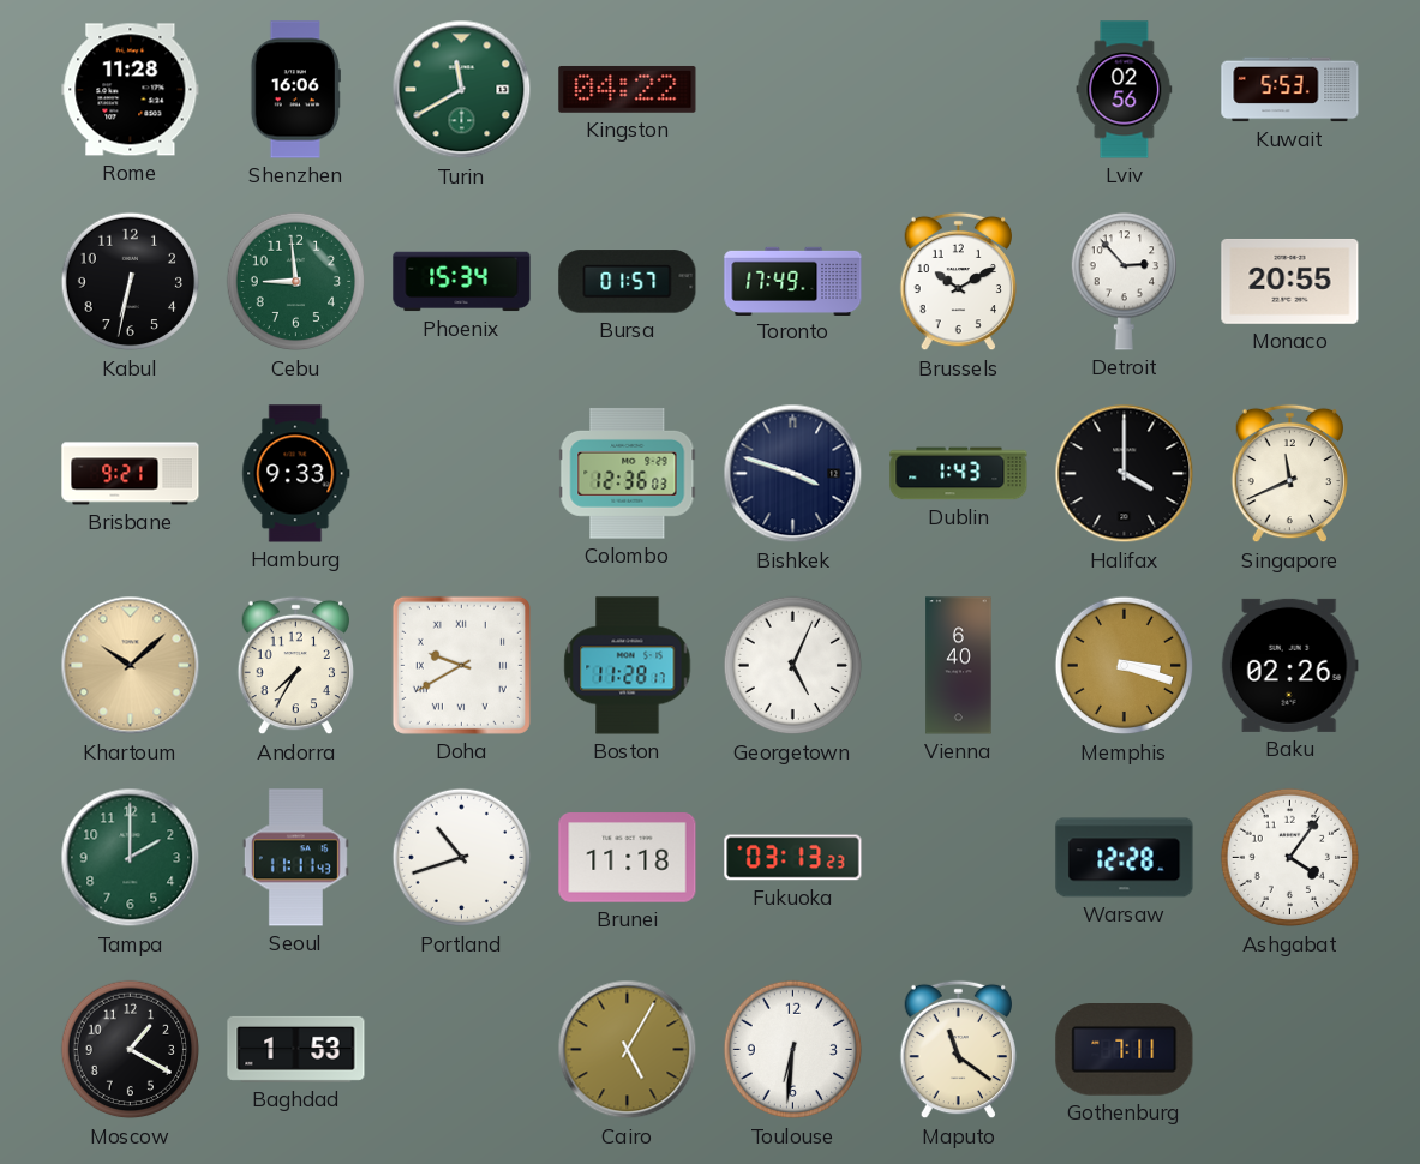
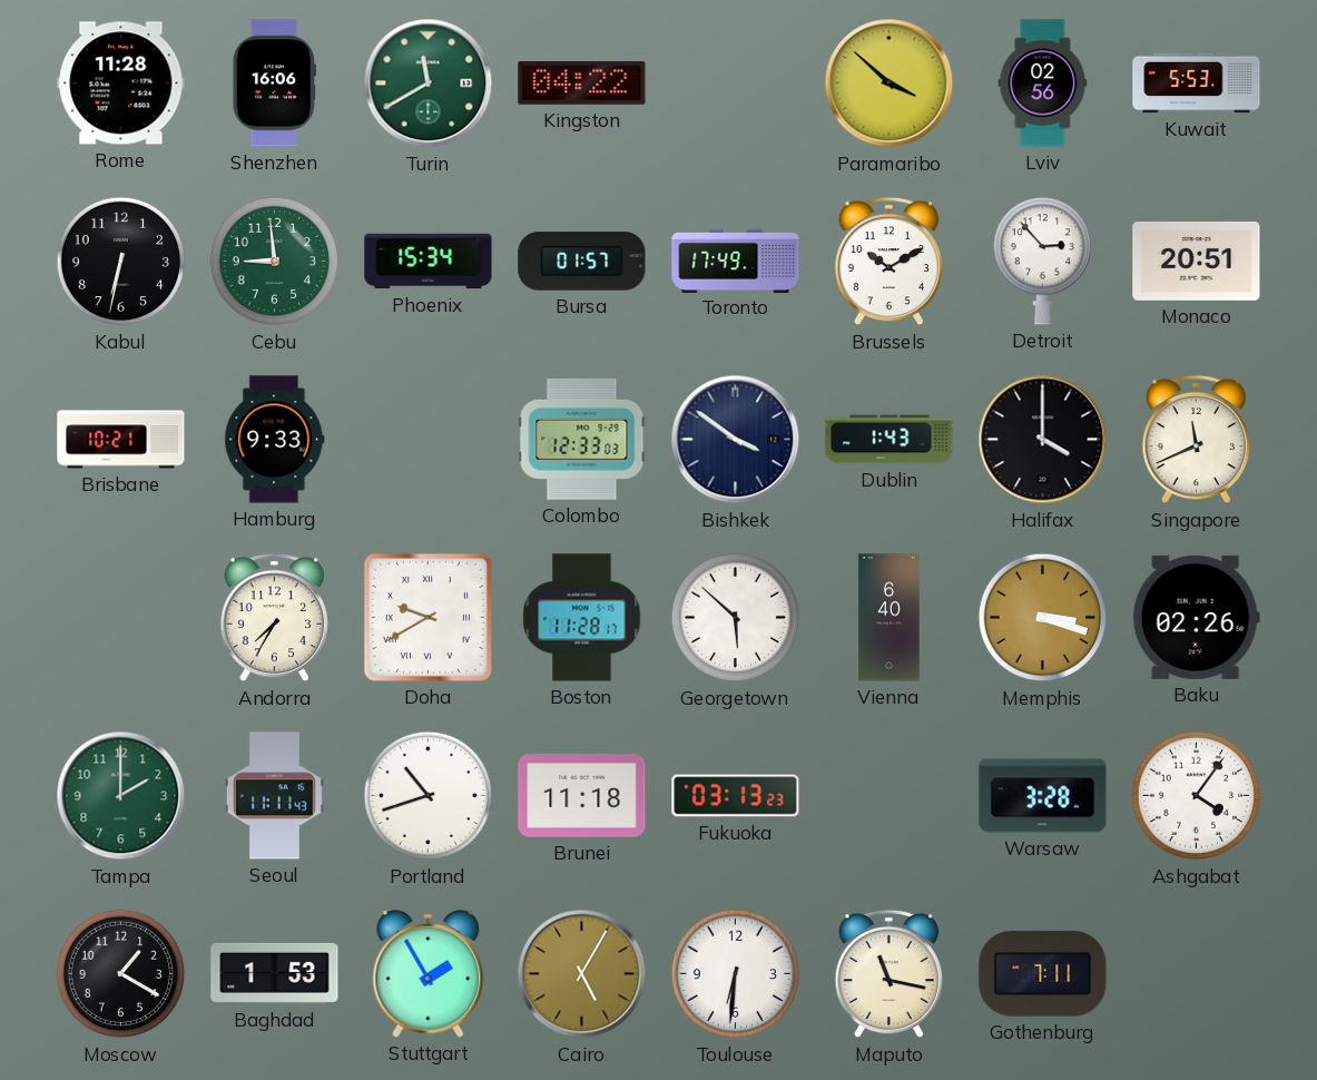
Paramaribo: none -> 3:52
Monaco: 20:55 -> 20:51
Brisbane: 9:21 -> 10:21
Colombo: 12:36 -> 12:33
Bishkek: 3:48 -> 3:51
Khartoum: 10:08 -> none
Georgetown: 5:04 -> 5:52
Warsaw: 12:28 -> 3:28
Stuttgart: none -> 1:55
Maputo: 11:21 -> 11:17
